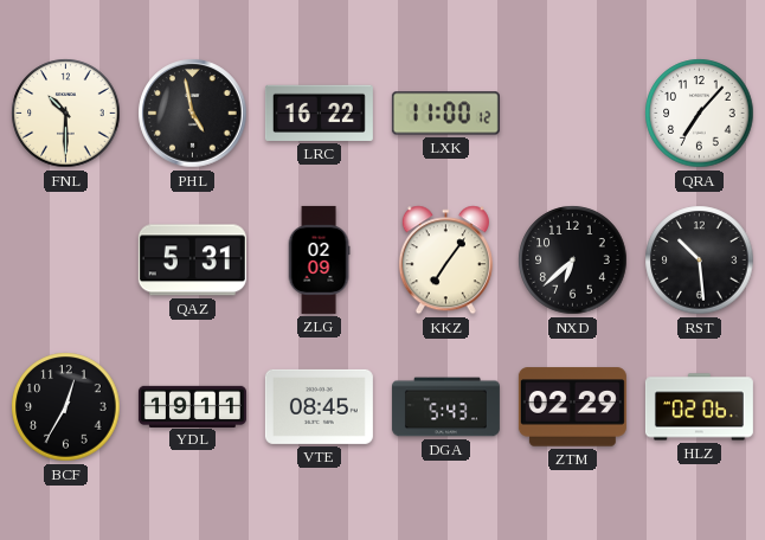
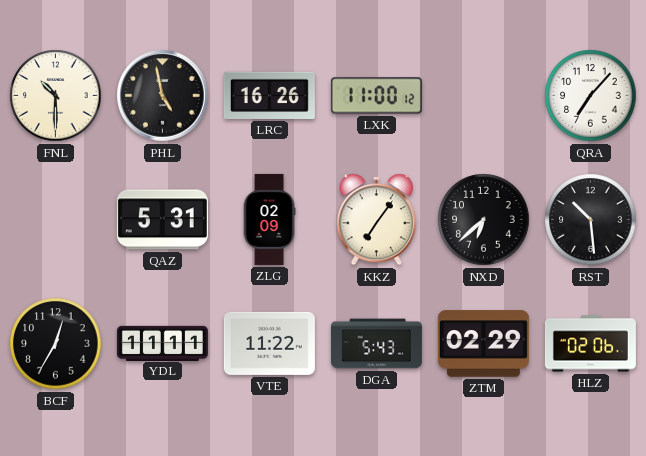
LRC: 16:22 -> 16:26
YDL: 19:11 -> 11:11
VTE: 08:45 -> 11:22
